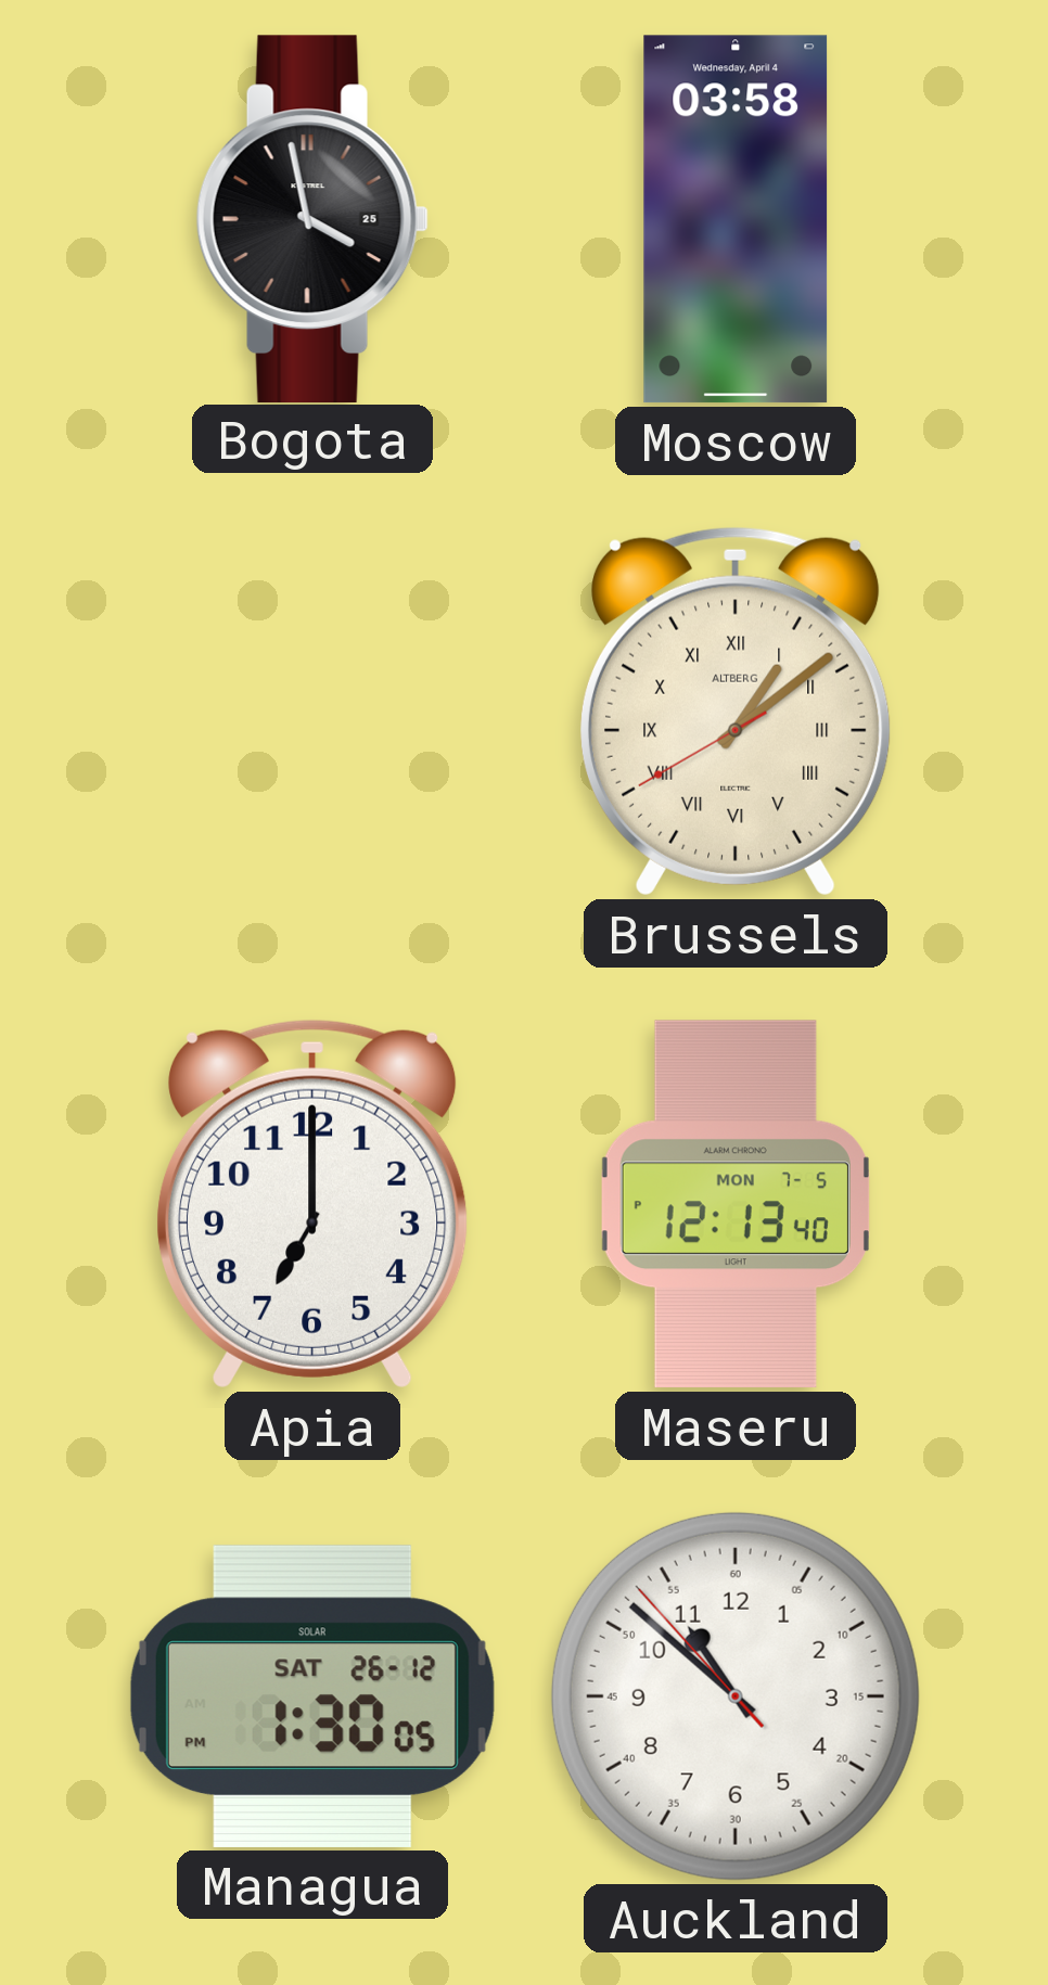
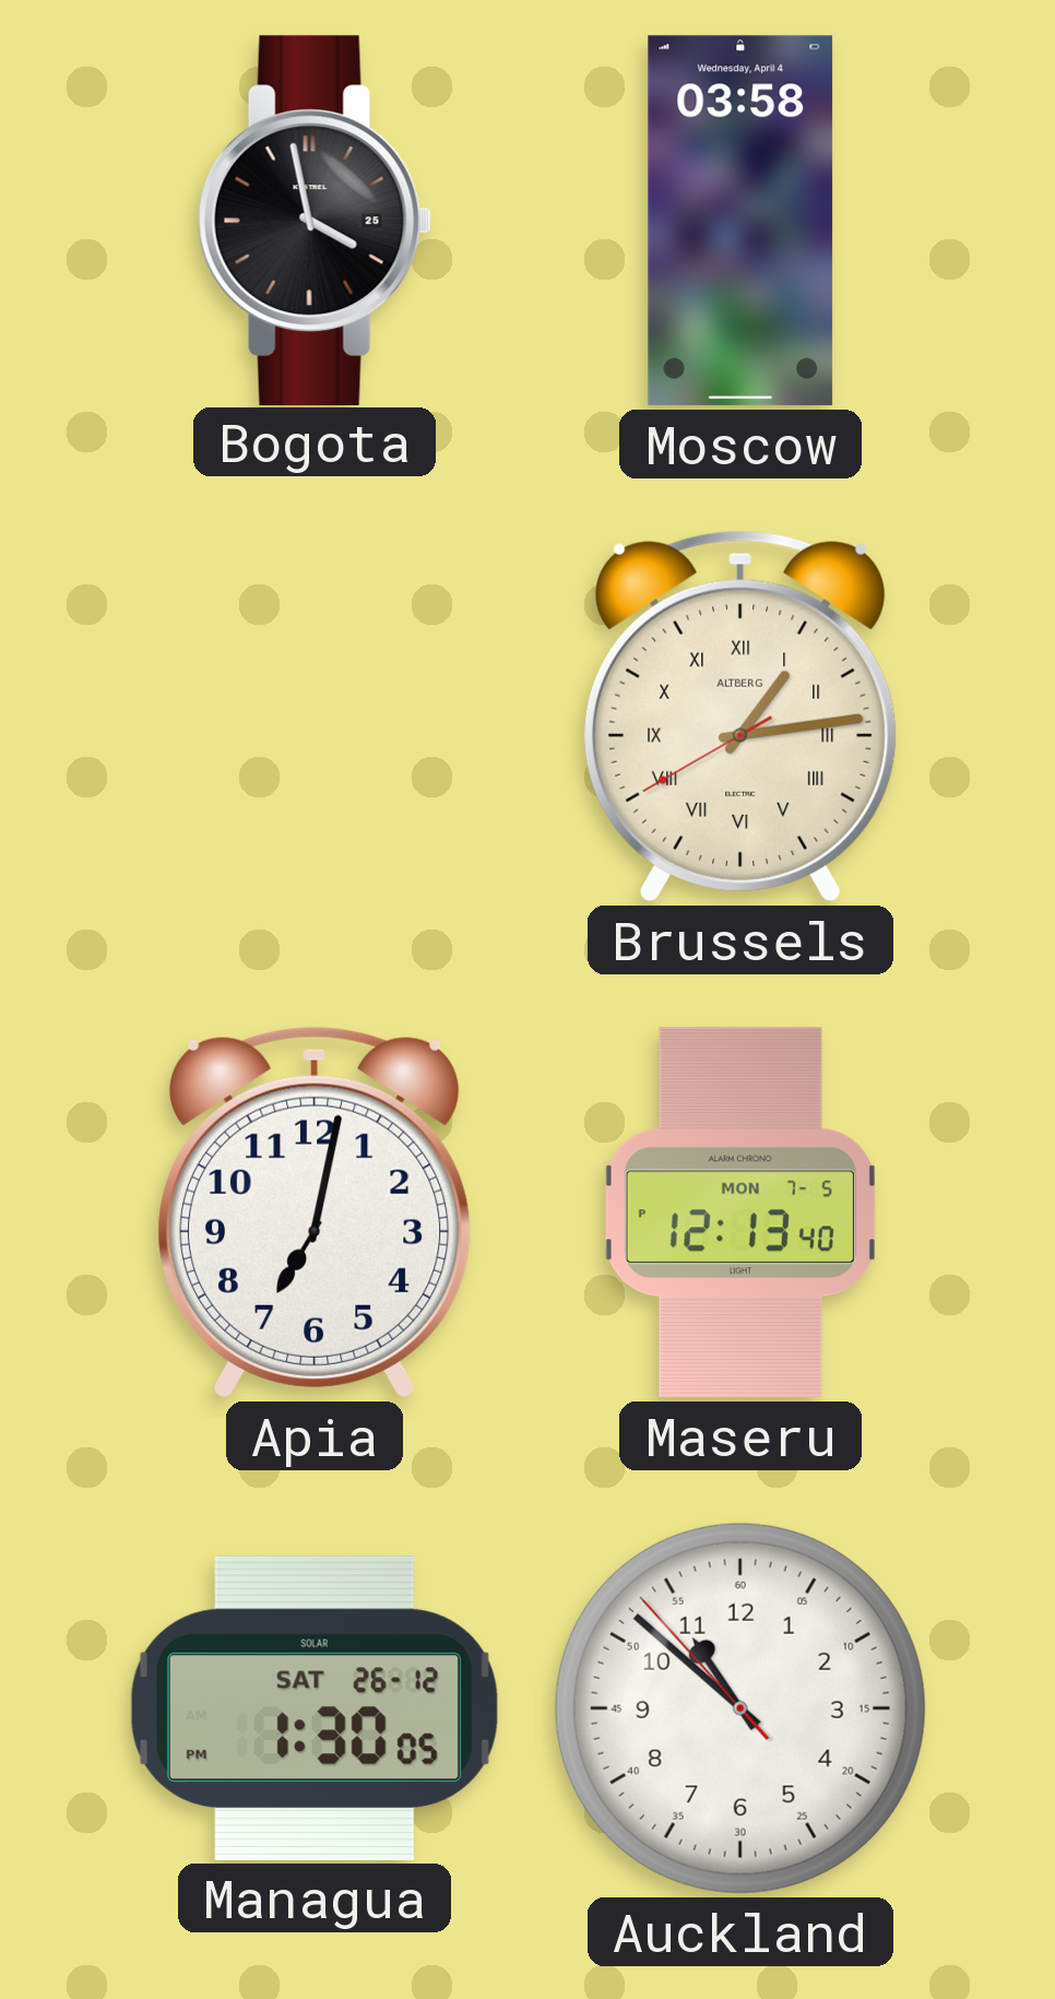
Brussels: 1:08 -> 1:13
Apia: 7:00 -> 7:02
